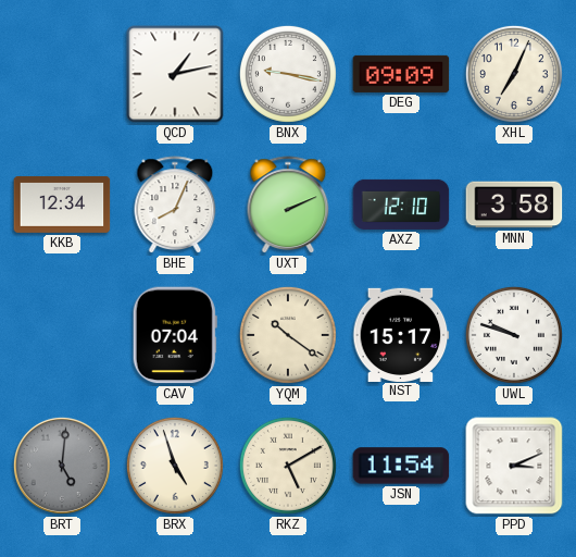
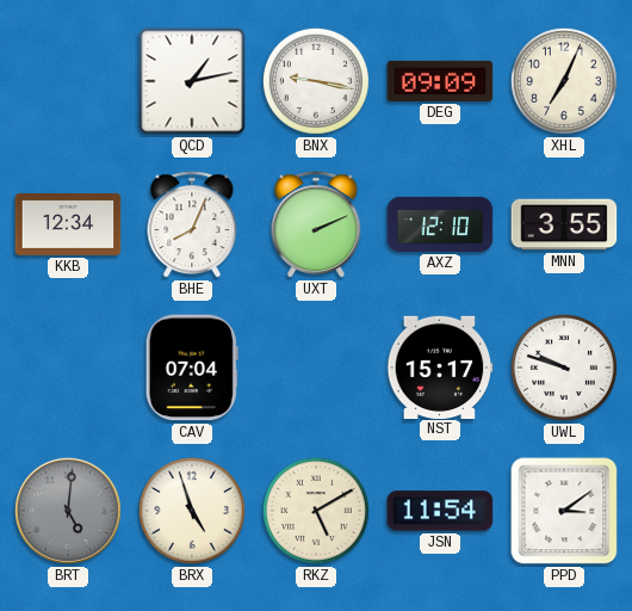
MNN: 3:58 -> 3:55
YQM: 10:21 -> none
PPD: 3:11 -> 3:09
